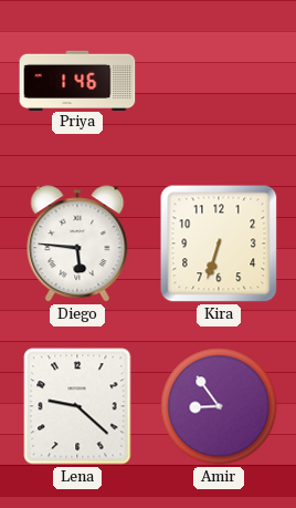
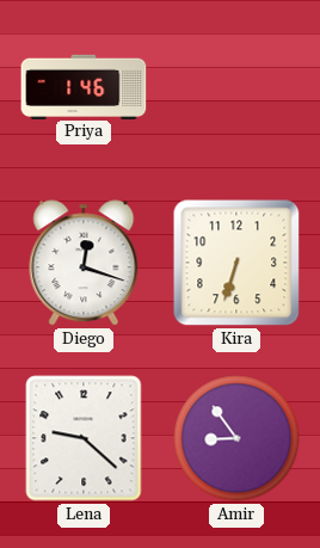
Diego: 5:46 -> 12:18
